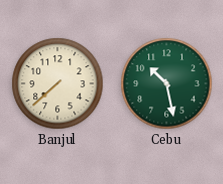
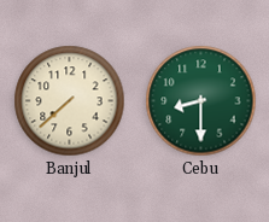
Cebu: 10:28 -> 8:30
